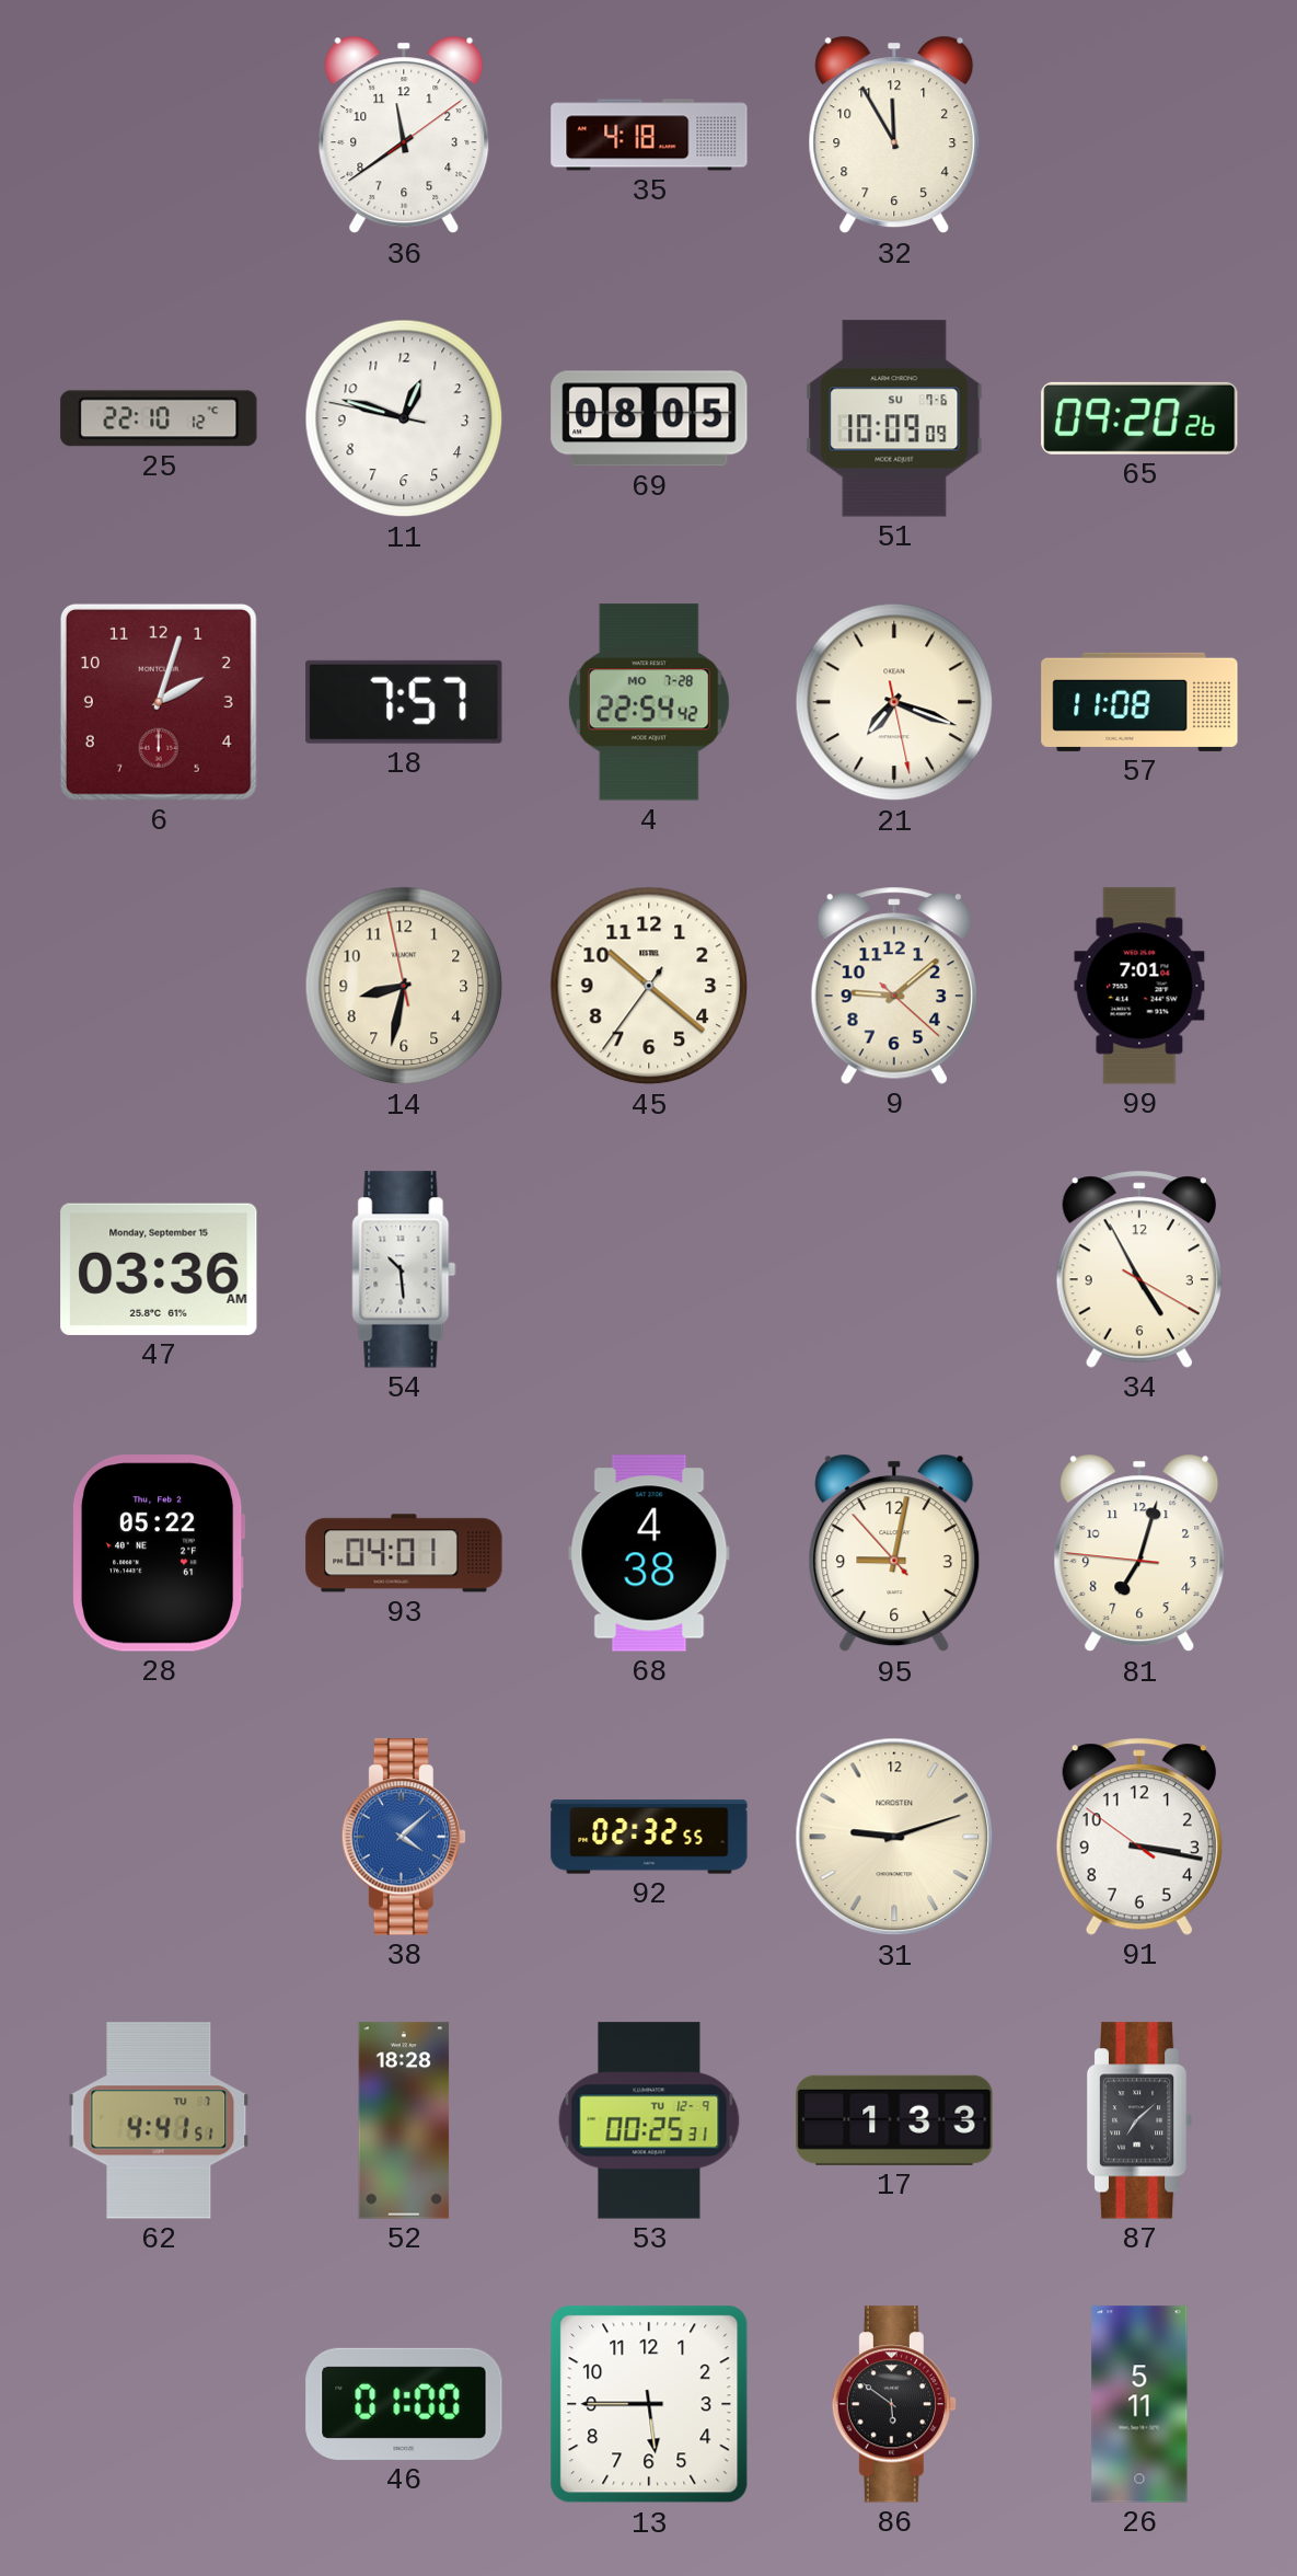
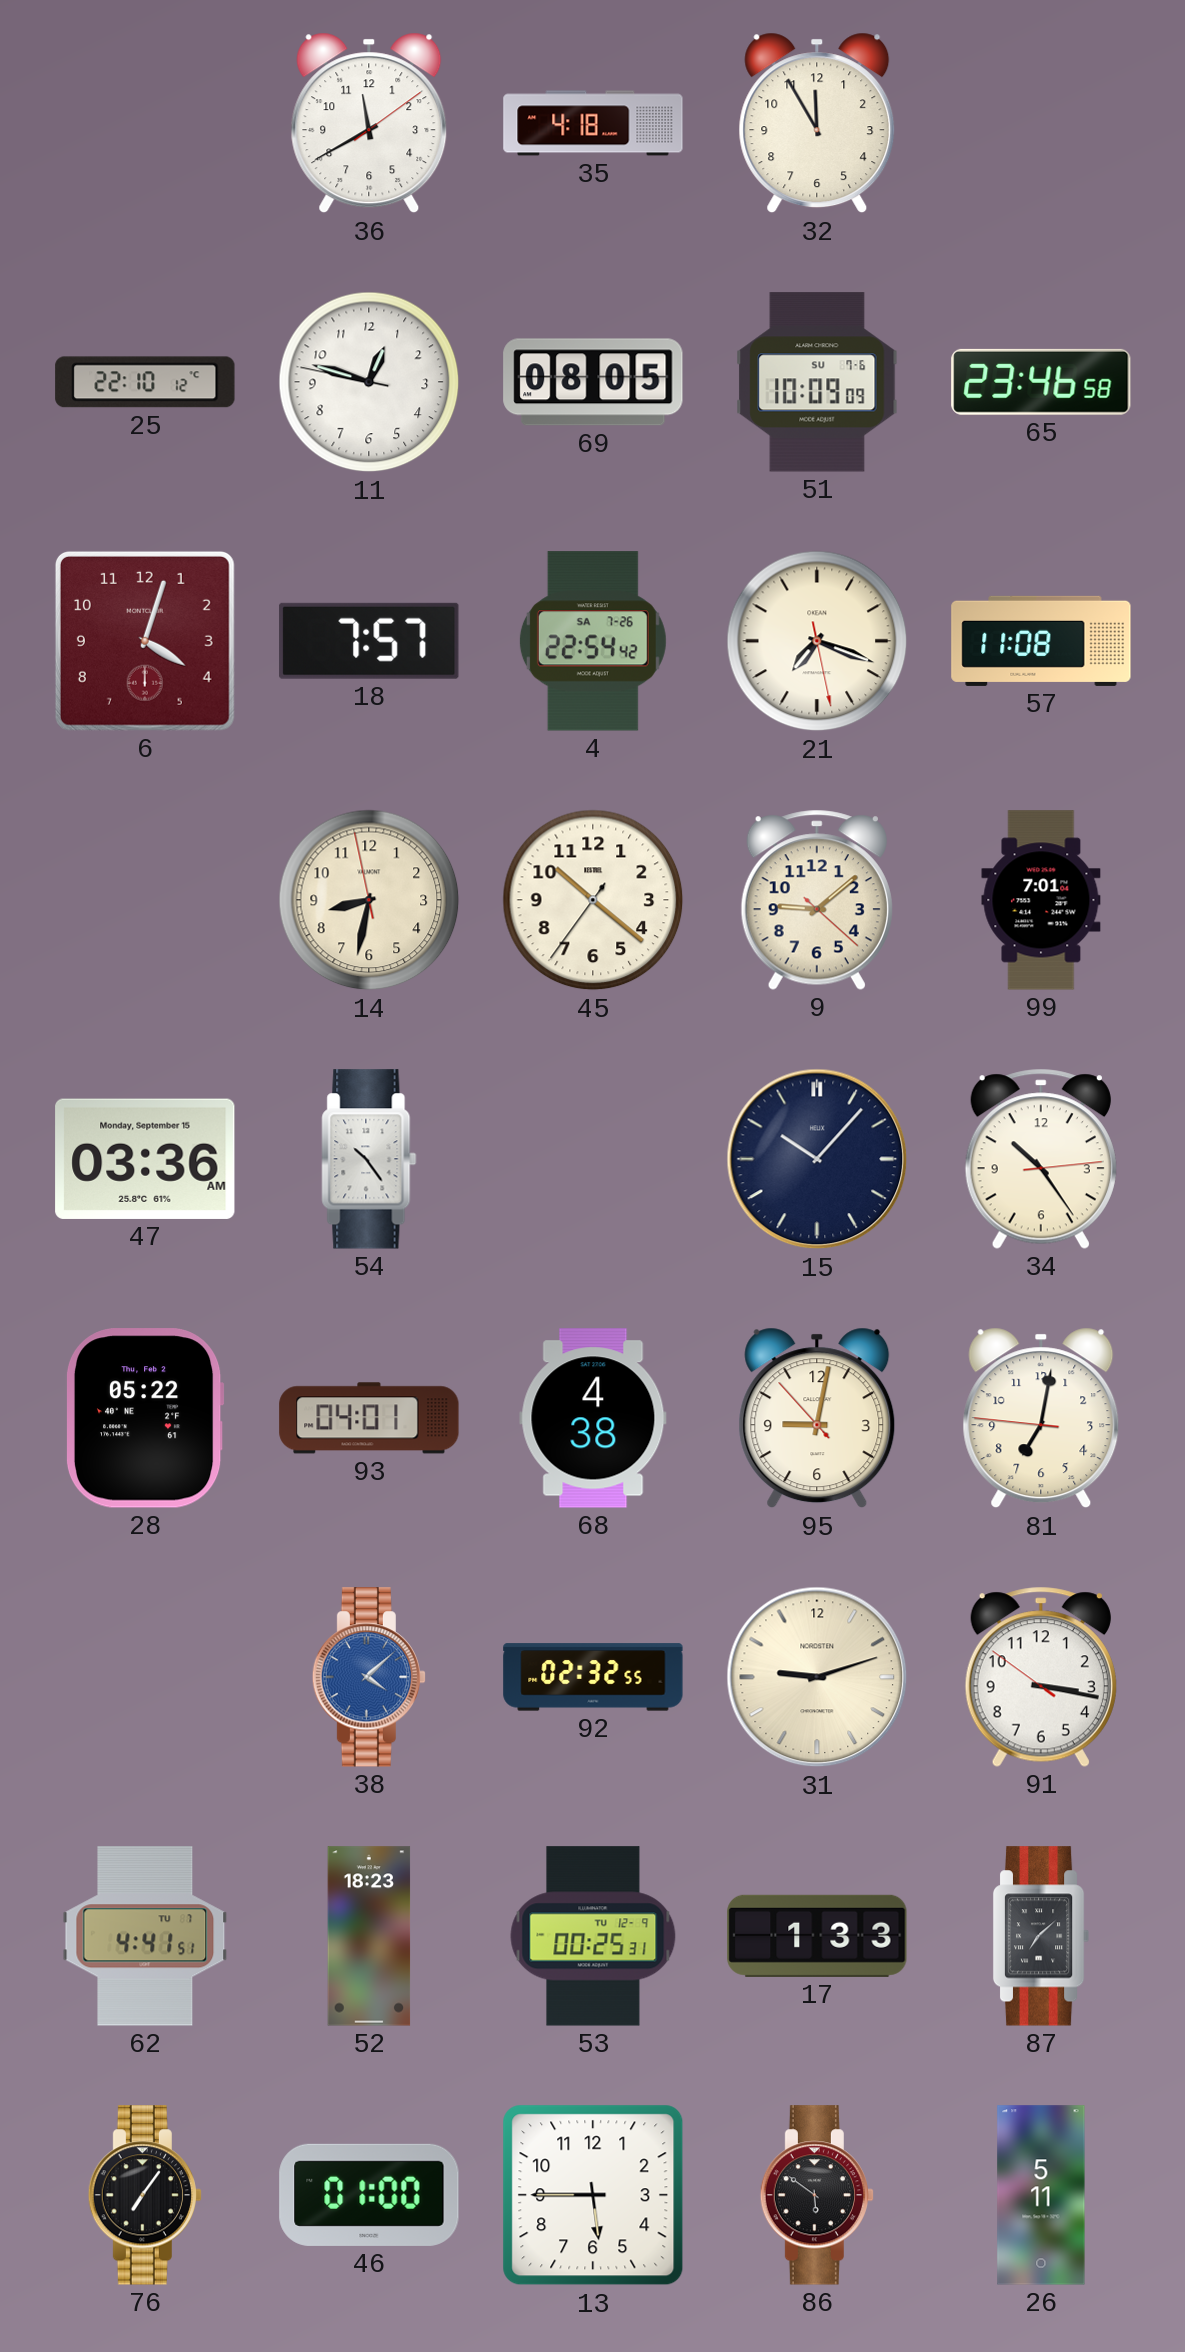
36: 11:39 -> 11:40
65: 09:20 -> 23:46
6: 2:03 -> 4:03
4 date: MO 7-28 -> SA 7-26
54: 10:29 -> 10:24
15: none -> 10:07
34: 4:55 -> 10:24
81: 7:02 -> 7:01
52: 18:28 -> 18:23
76: none -> 7:06
